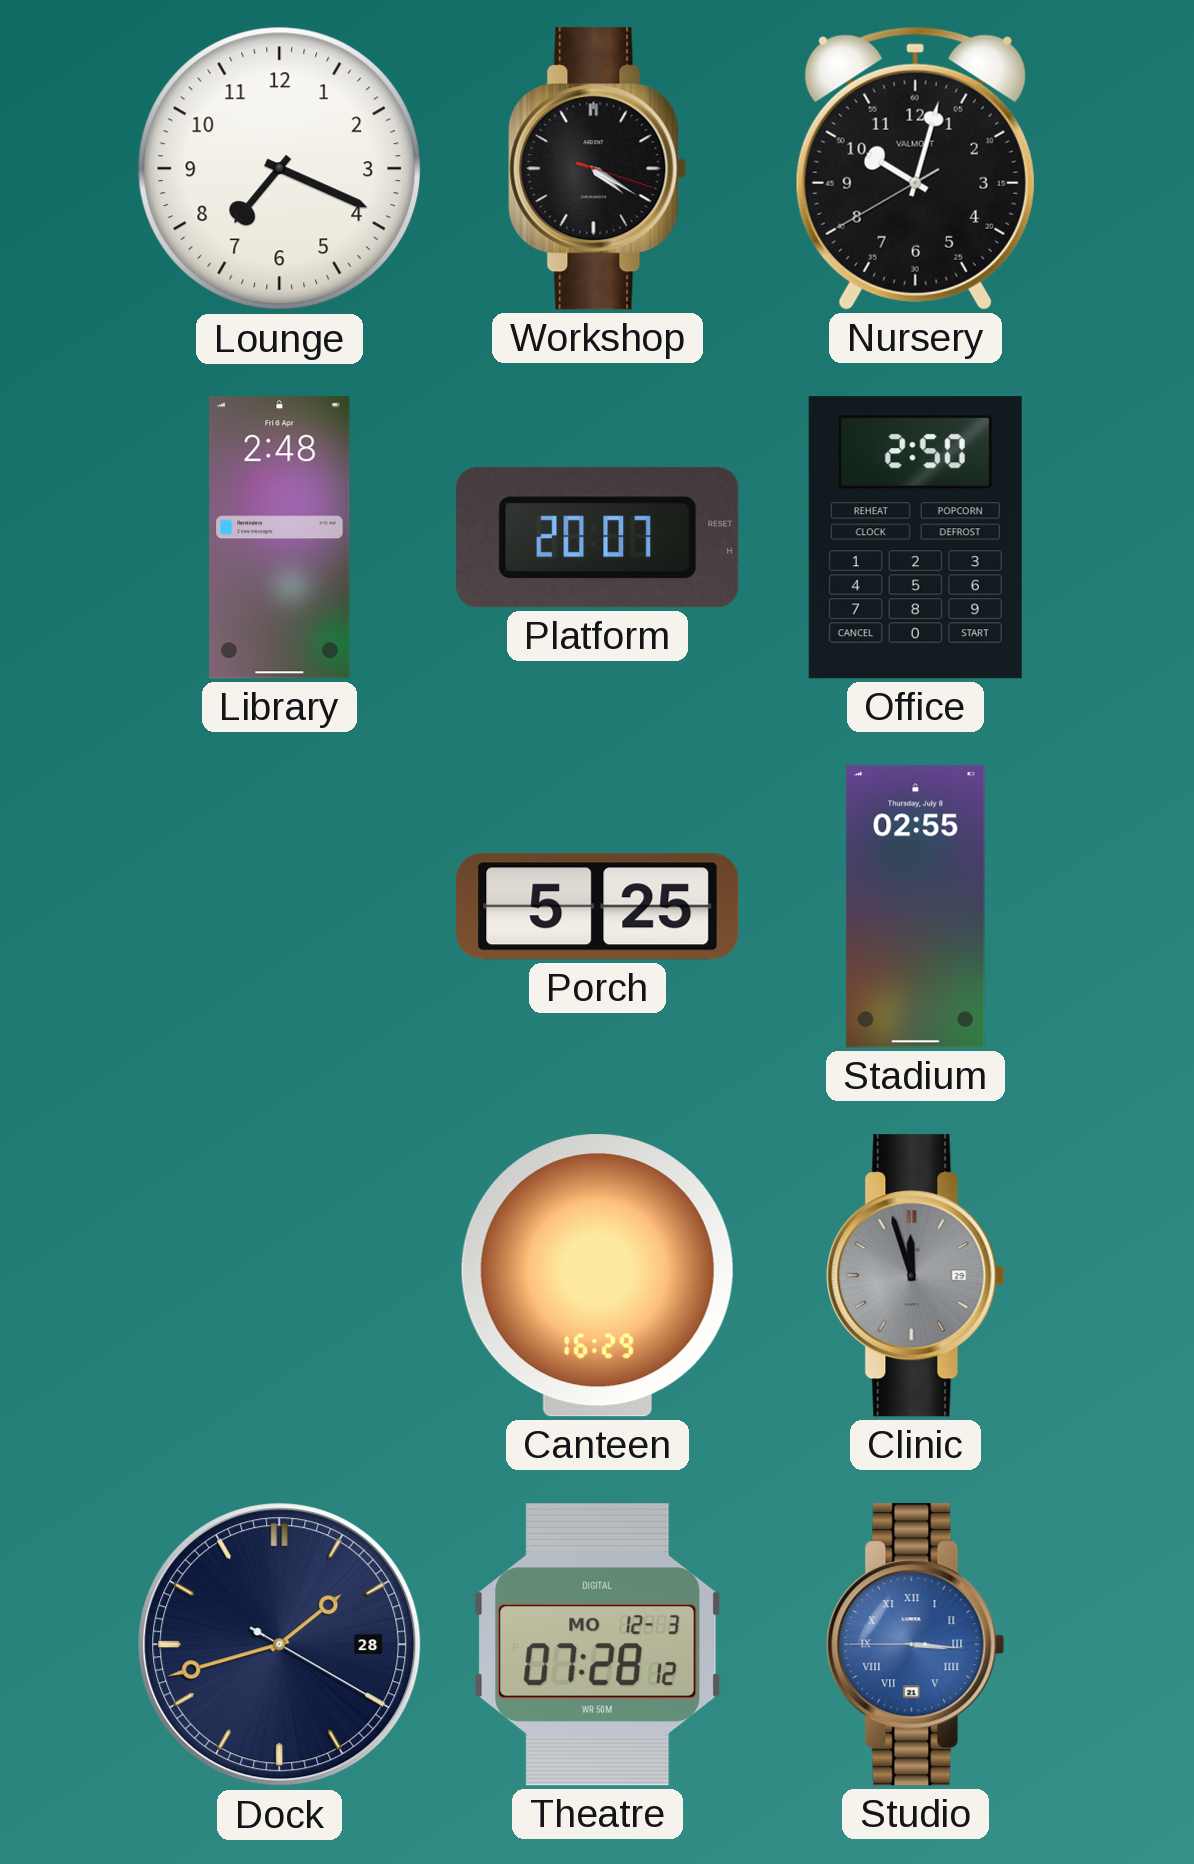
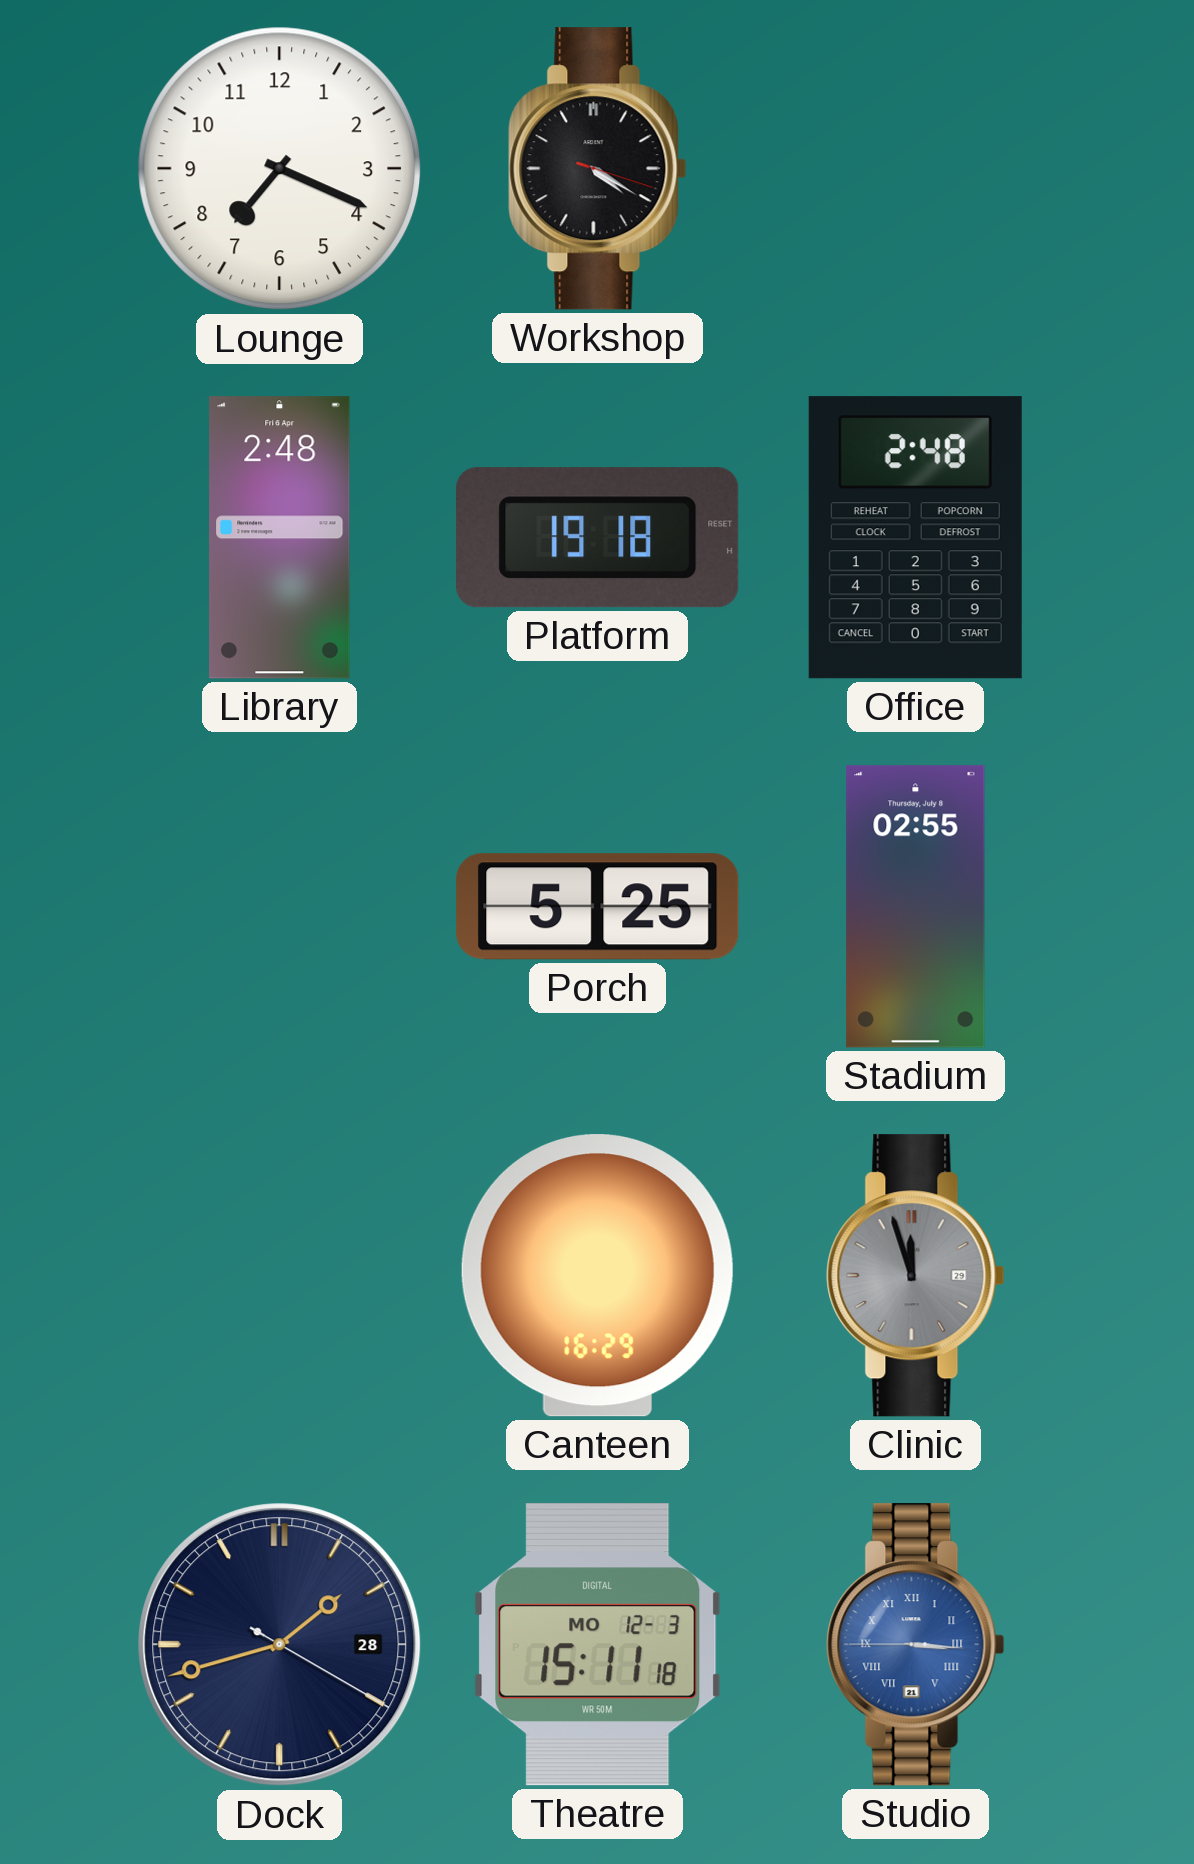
Nursery: 10:02 -> none
Platform: 20:07 -> 19:18
Office: 2:50 -> 2:48
Theatre: 07:28 -> 15:11
